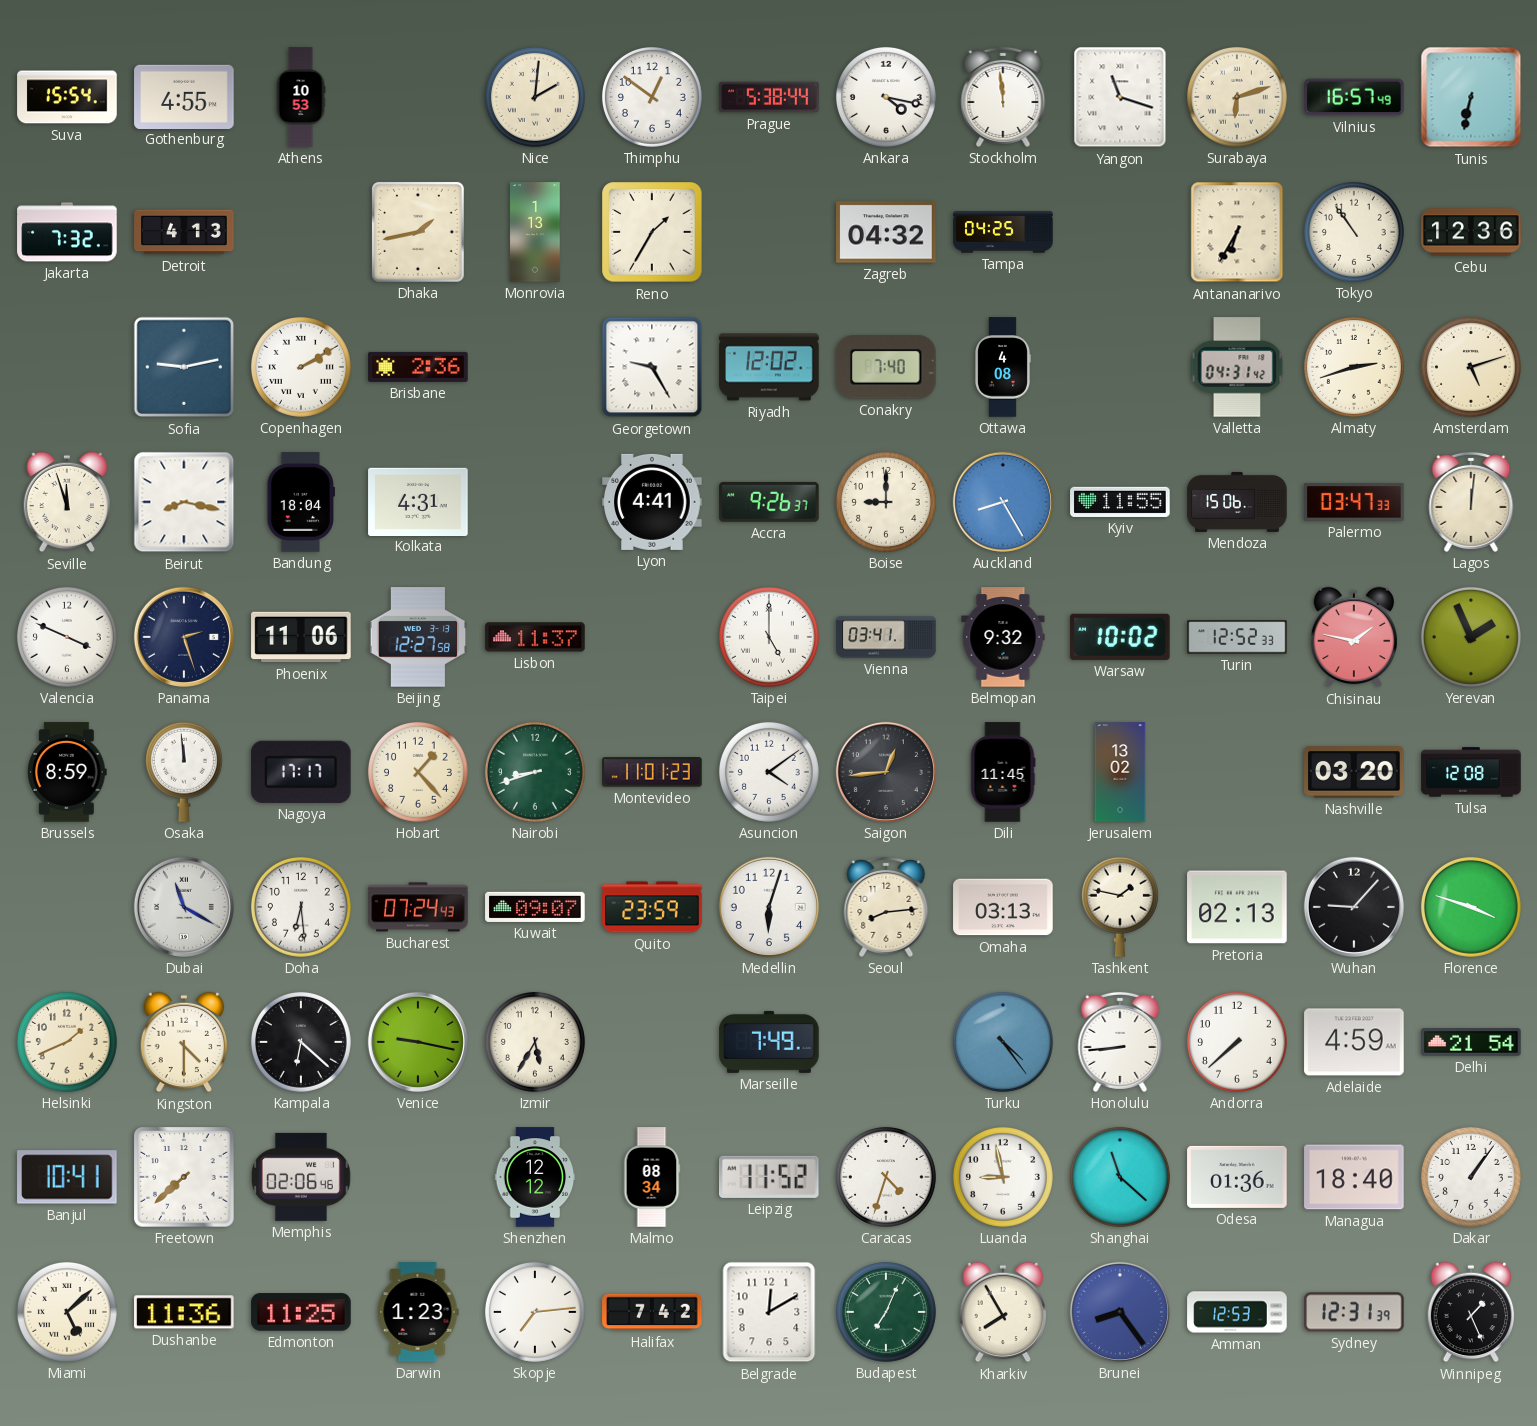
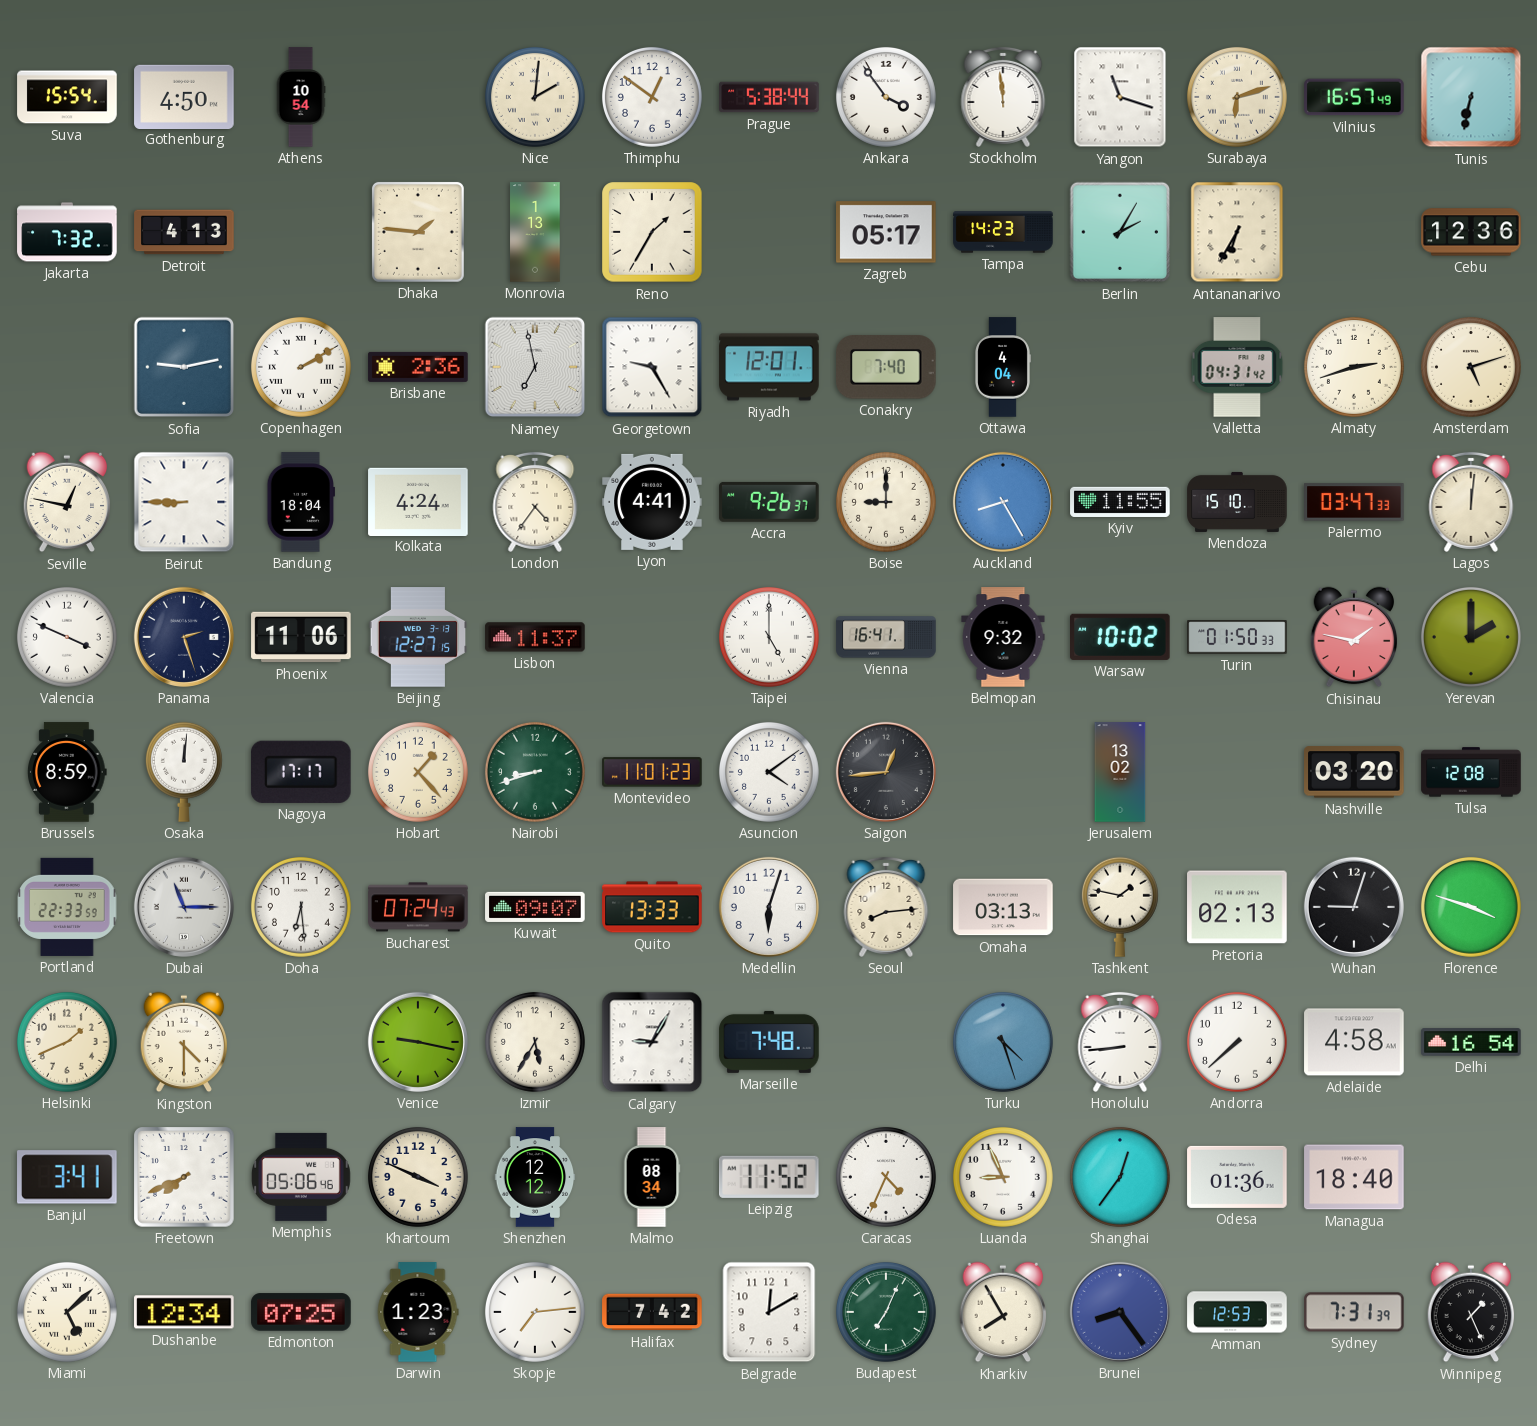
Gothenburg: 4:55 -> 4:50
Athens: 10:53 -> 10:54
Ankara: 4:17 -> 3:54
Dhaka: 1:43 -> 1:46
Zagreb: 04:32 -> 05:17
Tampa: 04:25 -> 14:23
Berlin: none -> 2:05
Tokyo: 10:54 -> none
Niamey: none -> 6:58
Riyadh: 12:02 -> 12:01
Ottawa: 4:08 -> 4:04
Seville: 11:57 -> 12:47
Beirut: 8:17 -> 8:45
Kolkata: 4:31 -> 4:24
London: none -> 4:36
Mendoza: 15:06 -> 15:10
Beijing: 12:27:58 -> 12:27:15
Vienna: 03:41 -> 16:41
Turin: 12:52 -> 01:50
Yerevan: 1:56 -> 2:00
Osaka: 11:59 -> 12:01
Dili: 11:45 -> none
Portland: none -> 22:33
Dubai: 11:20 -> 11:15
Quito: 23:59 -> 13:33
Wuhan: 9:07 -> 9:03
Kampala: 6:22 -> none
Calgary: none -> 9:05
Marseille: 7:49 -> 7:48
Turku: 4:24 -> 4:27
Adelaide: 4:59 -> 4:58
Delhi: 21:54 -> 16:54
Banjul: 10:41 -> 3:41
Freetown: 7:38 -> 7:41
Memphis: 02:06 -> 05:06
Khartoum: none -> 3:49
Caracas: 4:33 -> 4:34
Luanda: 8:58 -> 8:56
Shanghai: 11:22 -> 12:36
Dakar: 1:06 -> none
Dushanbe: 11:36 -> 12:34
Edmonton: 11:25 -> 07:25
Sydney: 12:31 -> 7:31
